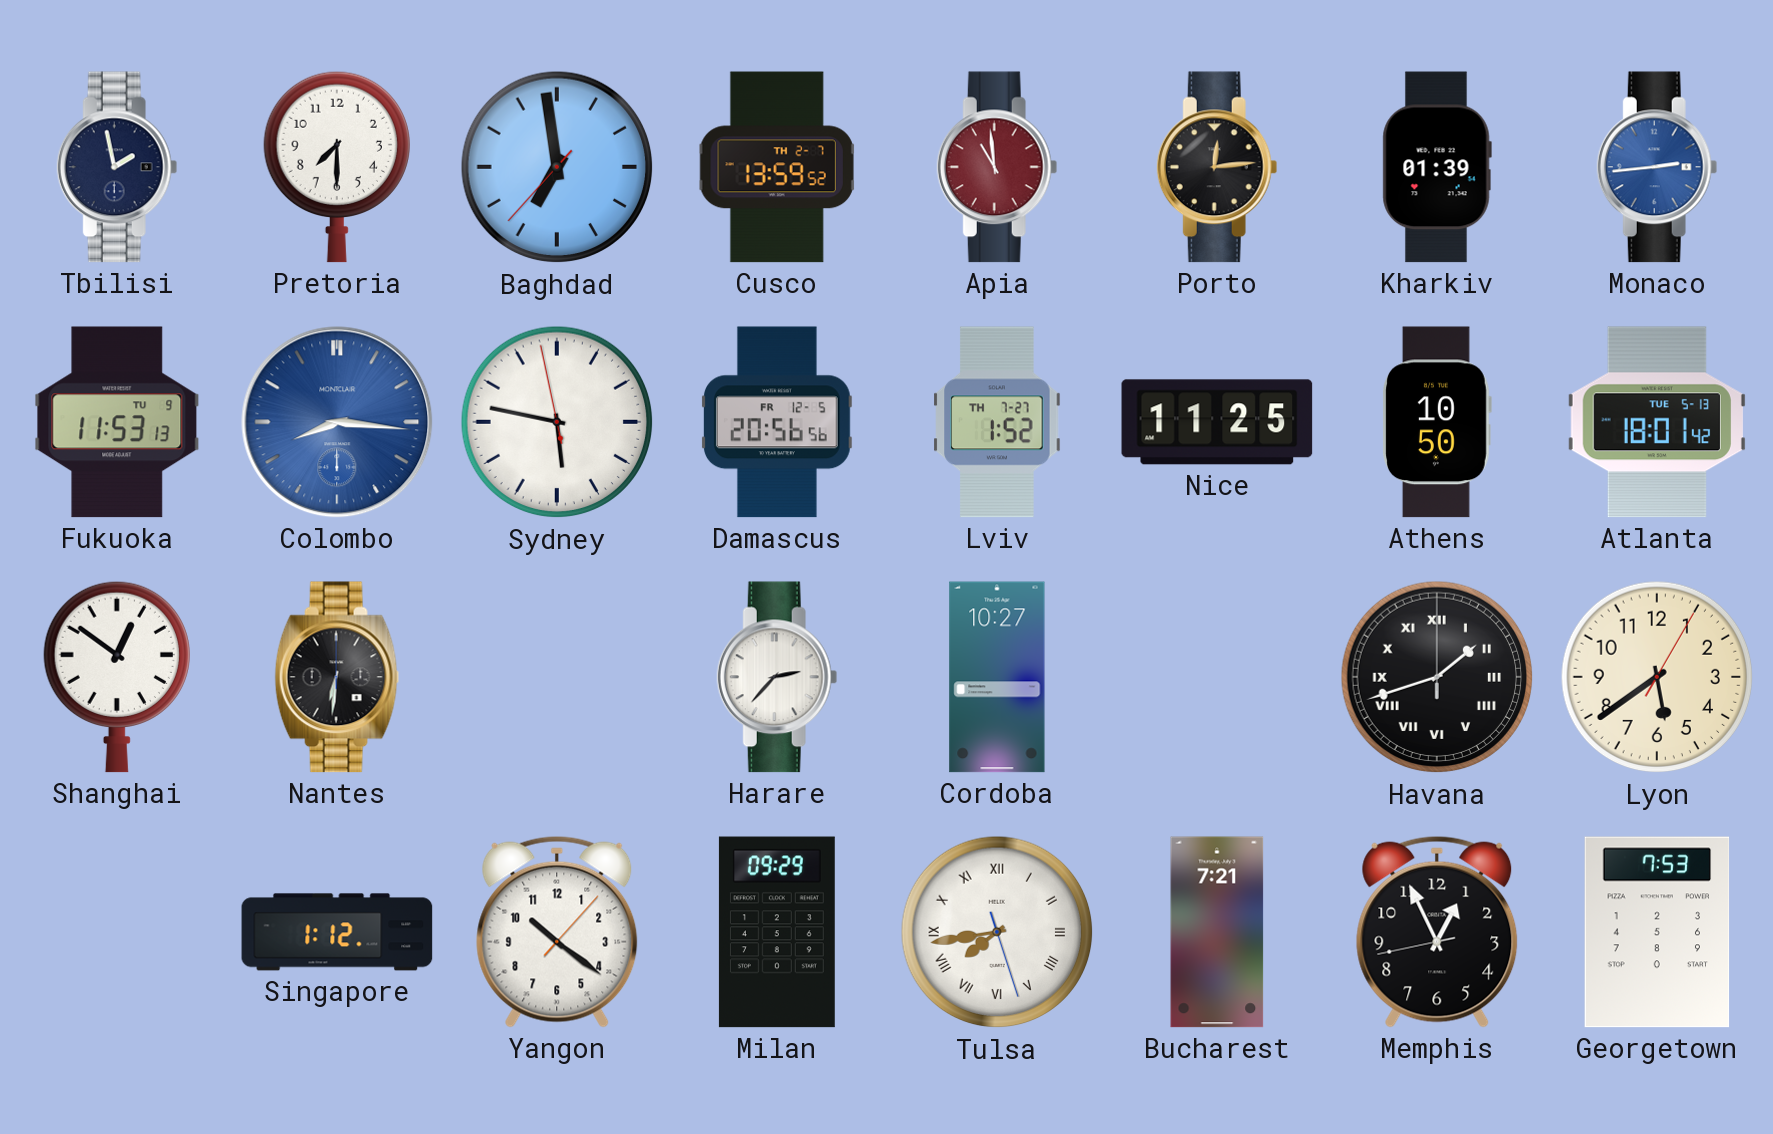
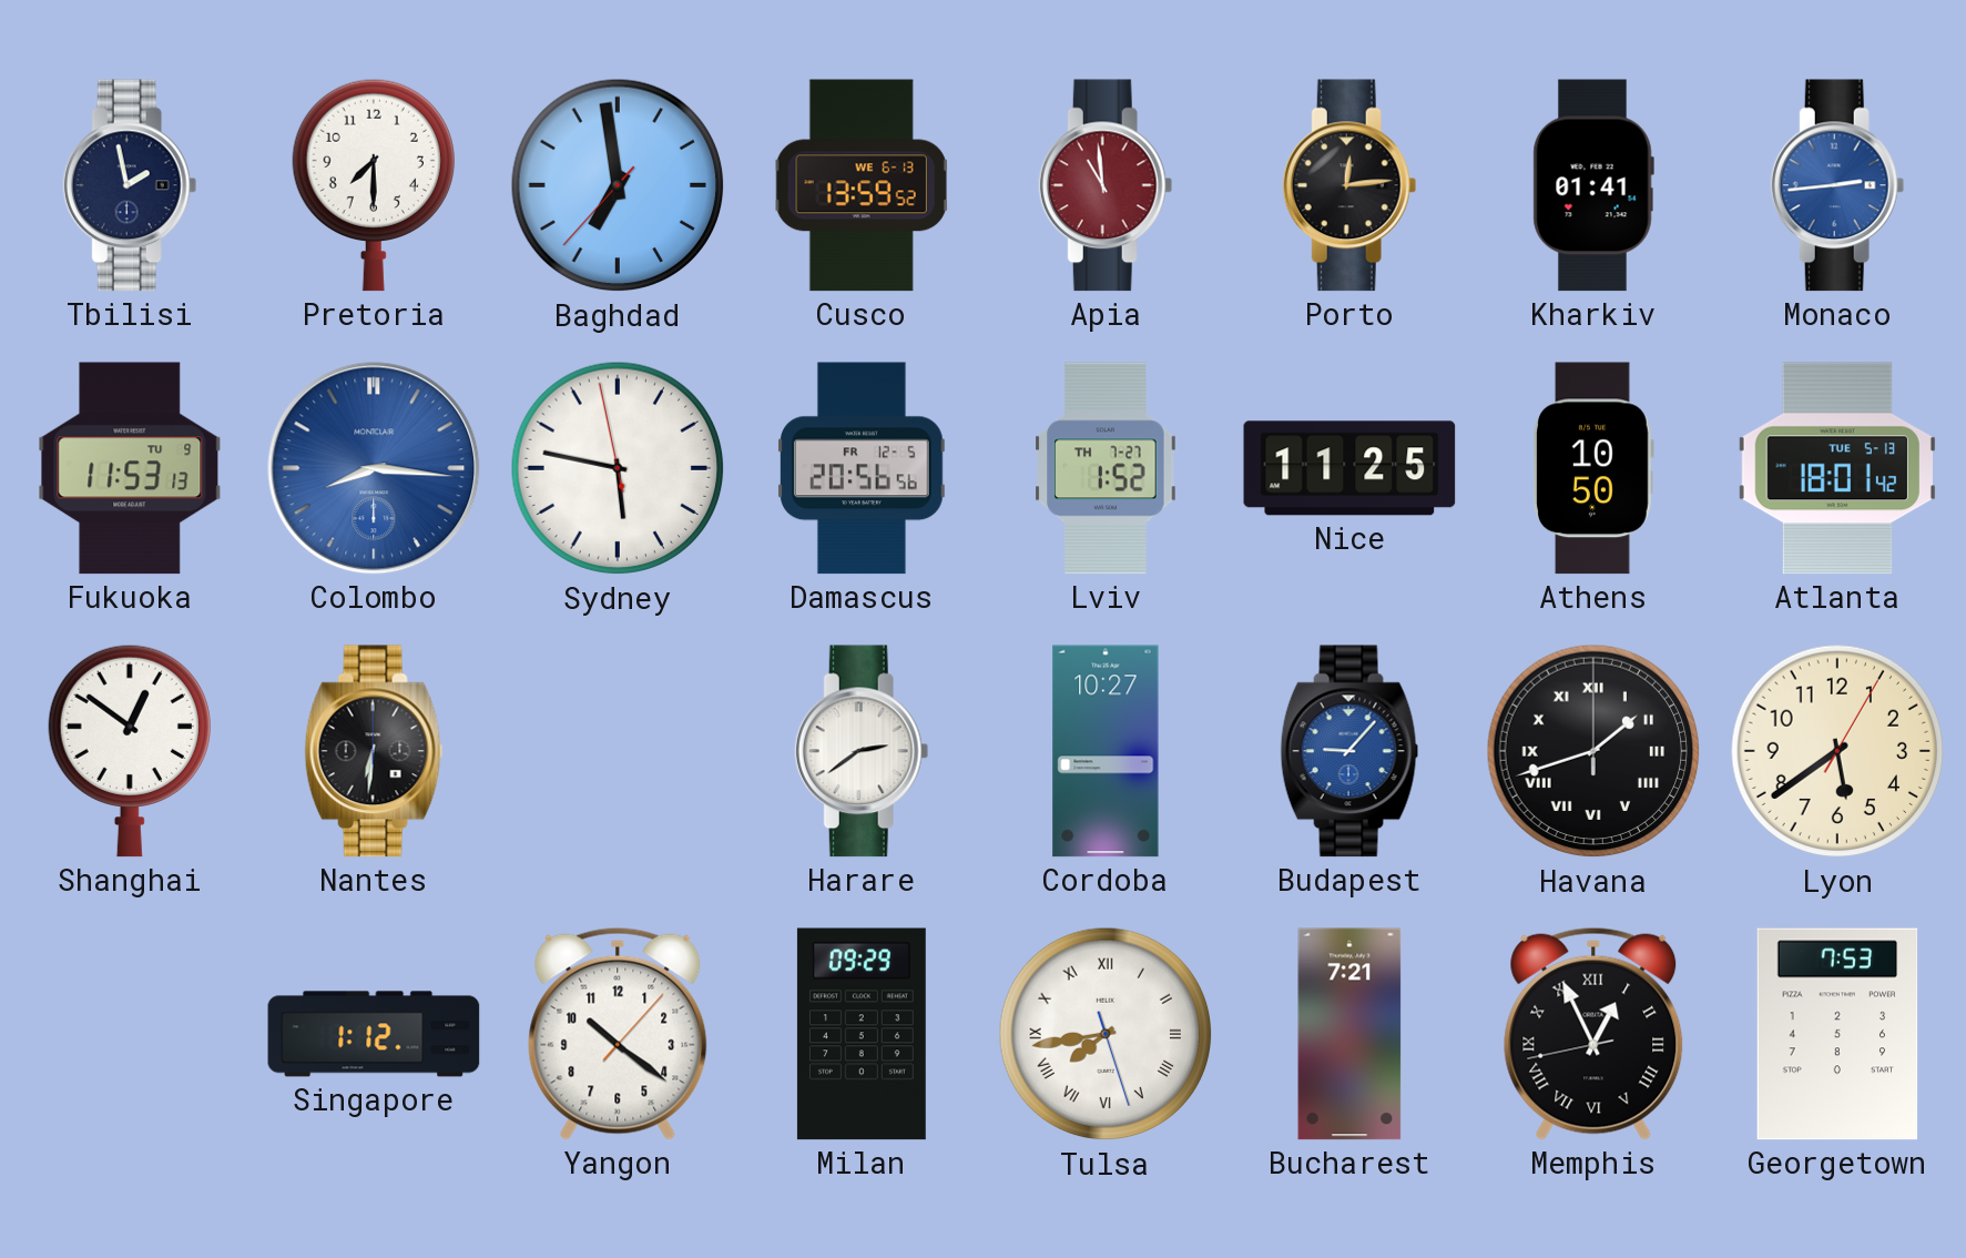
Cusco date: TH 2-7 -> WE 6-13
Kharkiv: 01:39 -> 01:41
Harare: 2:37 -> 2:39
Budapest: none -> 9:07
Memphis numerals: Arabic -> Roman
